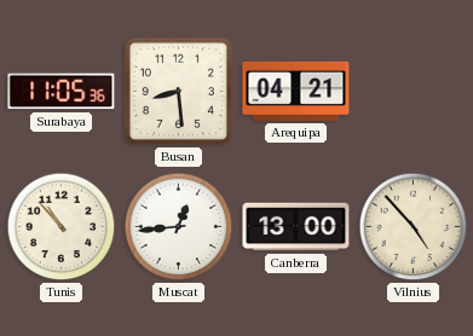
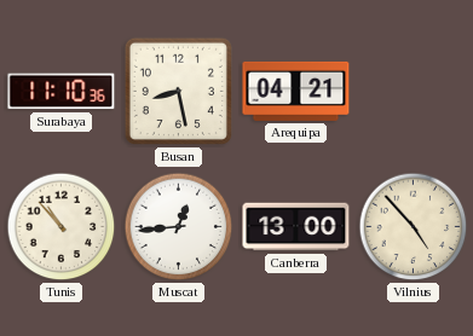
Surabaya: 11:05 -> 11:10
Busan: 8:29 -> 8:28
